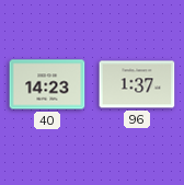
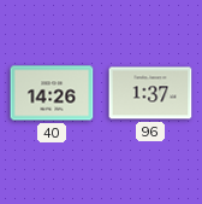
40: 14:23 -> 14:26
